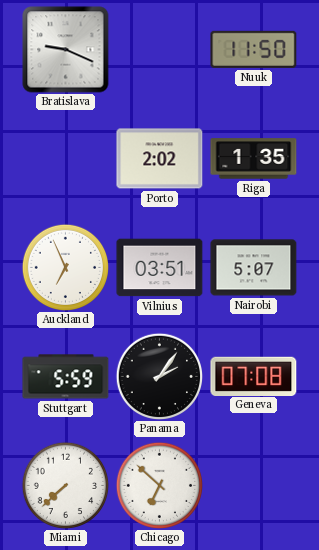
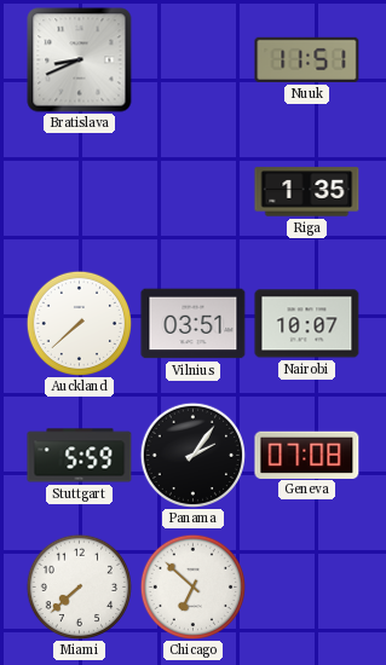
Bratislava: 9:19 -> 8:41
Nuuk: 11:50 -> 11:51
Porto: 2:02 -> none
Auckland: 6:56 -> 7:38
Nairobi: 5:07 -> 10:07
